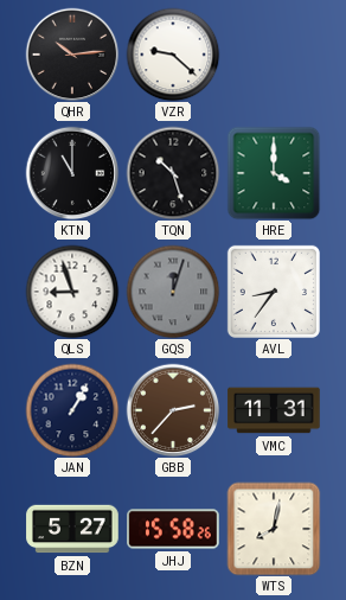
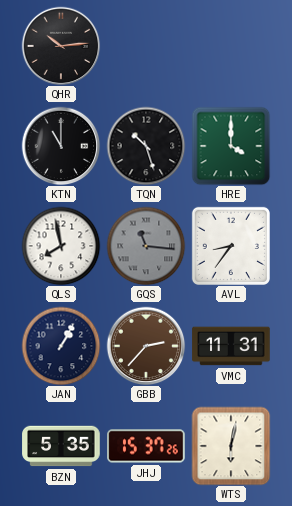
VZR: 9:22 -> none
QLS: 8:57 -> 7:58
GQS: 12:03 -> 11:16
BZN: 5:27 -> 5:35
JHJ: 15:58 -> 15:37
WTS: 8:02 -> 6:02
